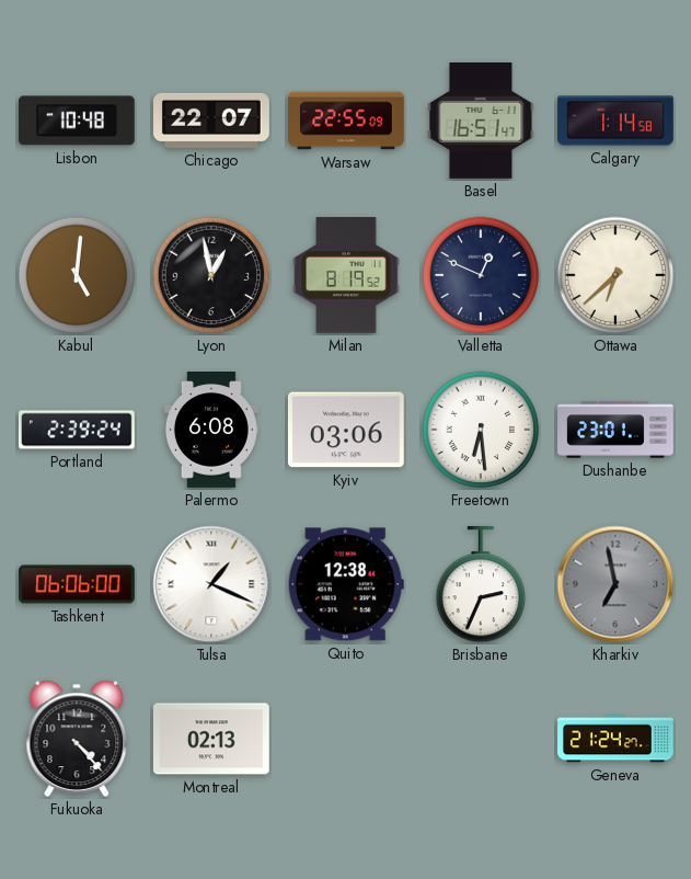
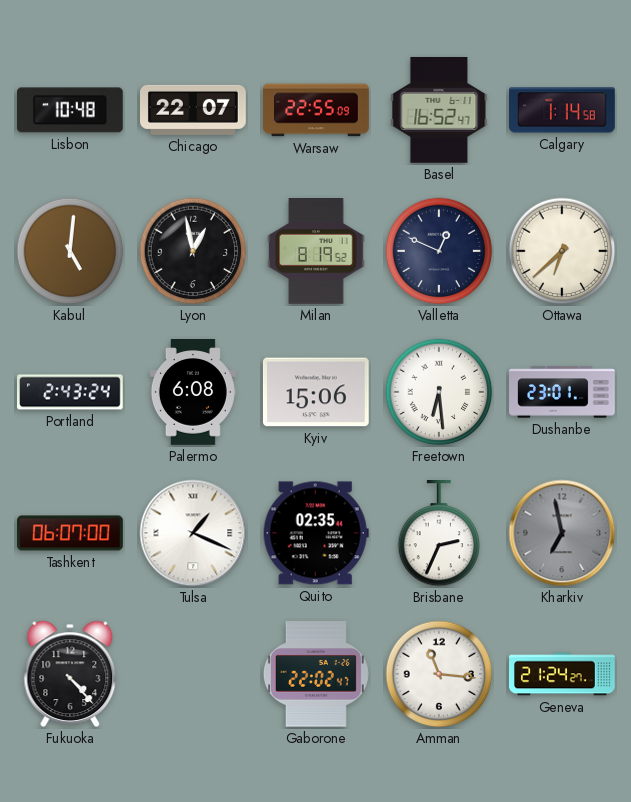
Basel: 16:51 -> 16:52
Portland: 2:39 -> 2:43
Kyiv: 03:06 -> 15:06
Tashkent: 06:06 -> 06:07
Quito: 12:38 -> 02:35
Montreal: 02:13 -> none
Gaborone: none -> 22:02
Amman: none -> 11:16
